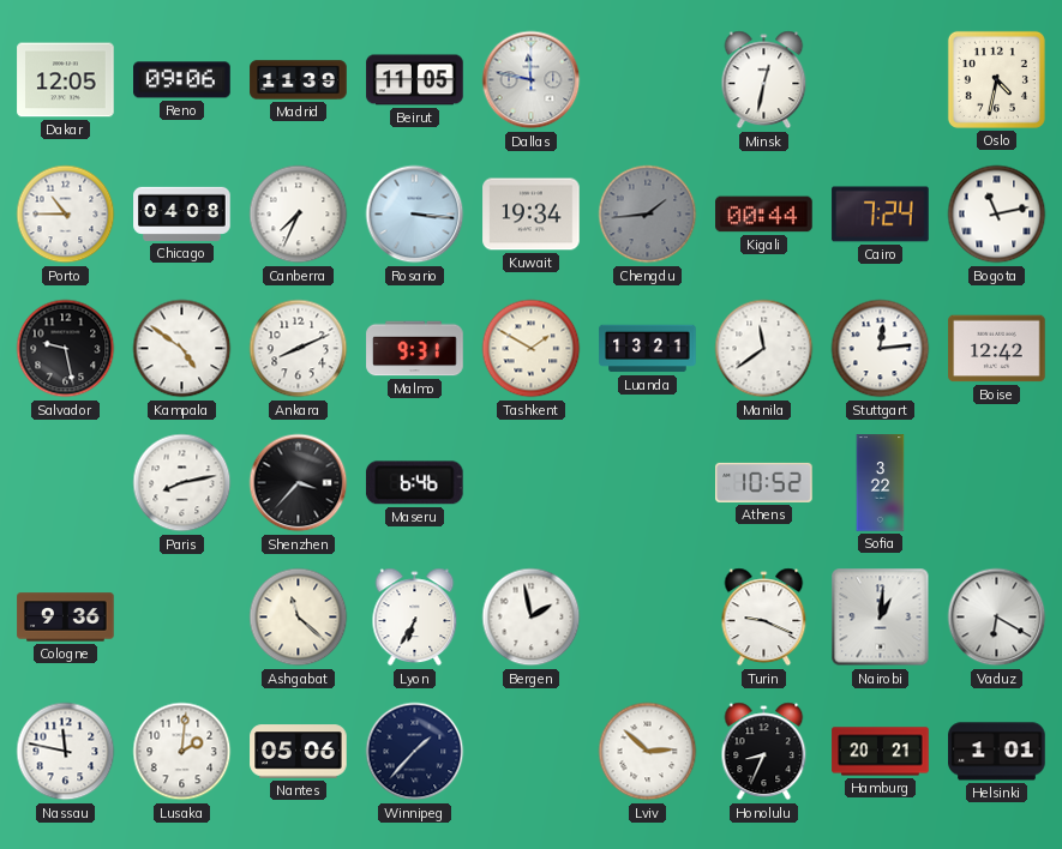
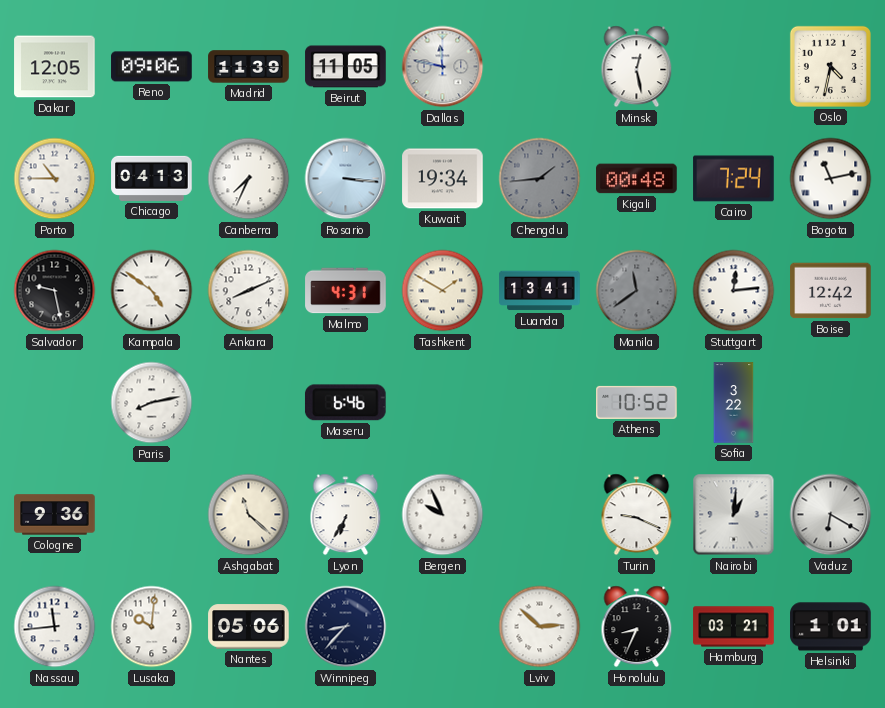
Minsk: 12:32 -> 12:28
Chicago: 04:08 -> 04:13
Kigali: 00:44 -> 00:48
Malmo: 9:31 -> 4:31
Luanda: 13:21 -> 13:41
Manila dial: white -> grey
Shenzhen: 3:37 -> none
Bergen: 1:58 -> 9:56
Nassau: 11:47 -> 11:44
Lusaka: 2:01 -> 10:01
Winnipeg: 1:37 -> 8:37
Hamburg: 20:21 -> 03:21
